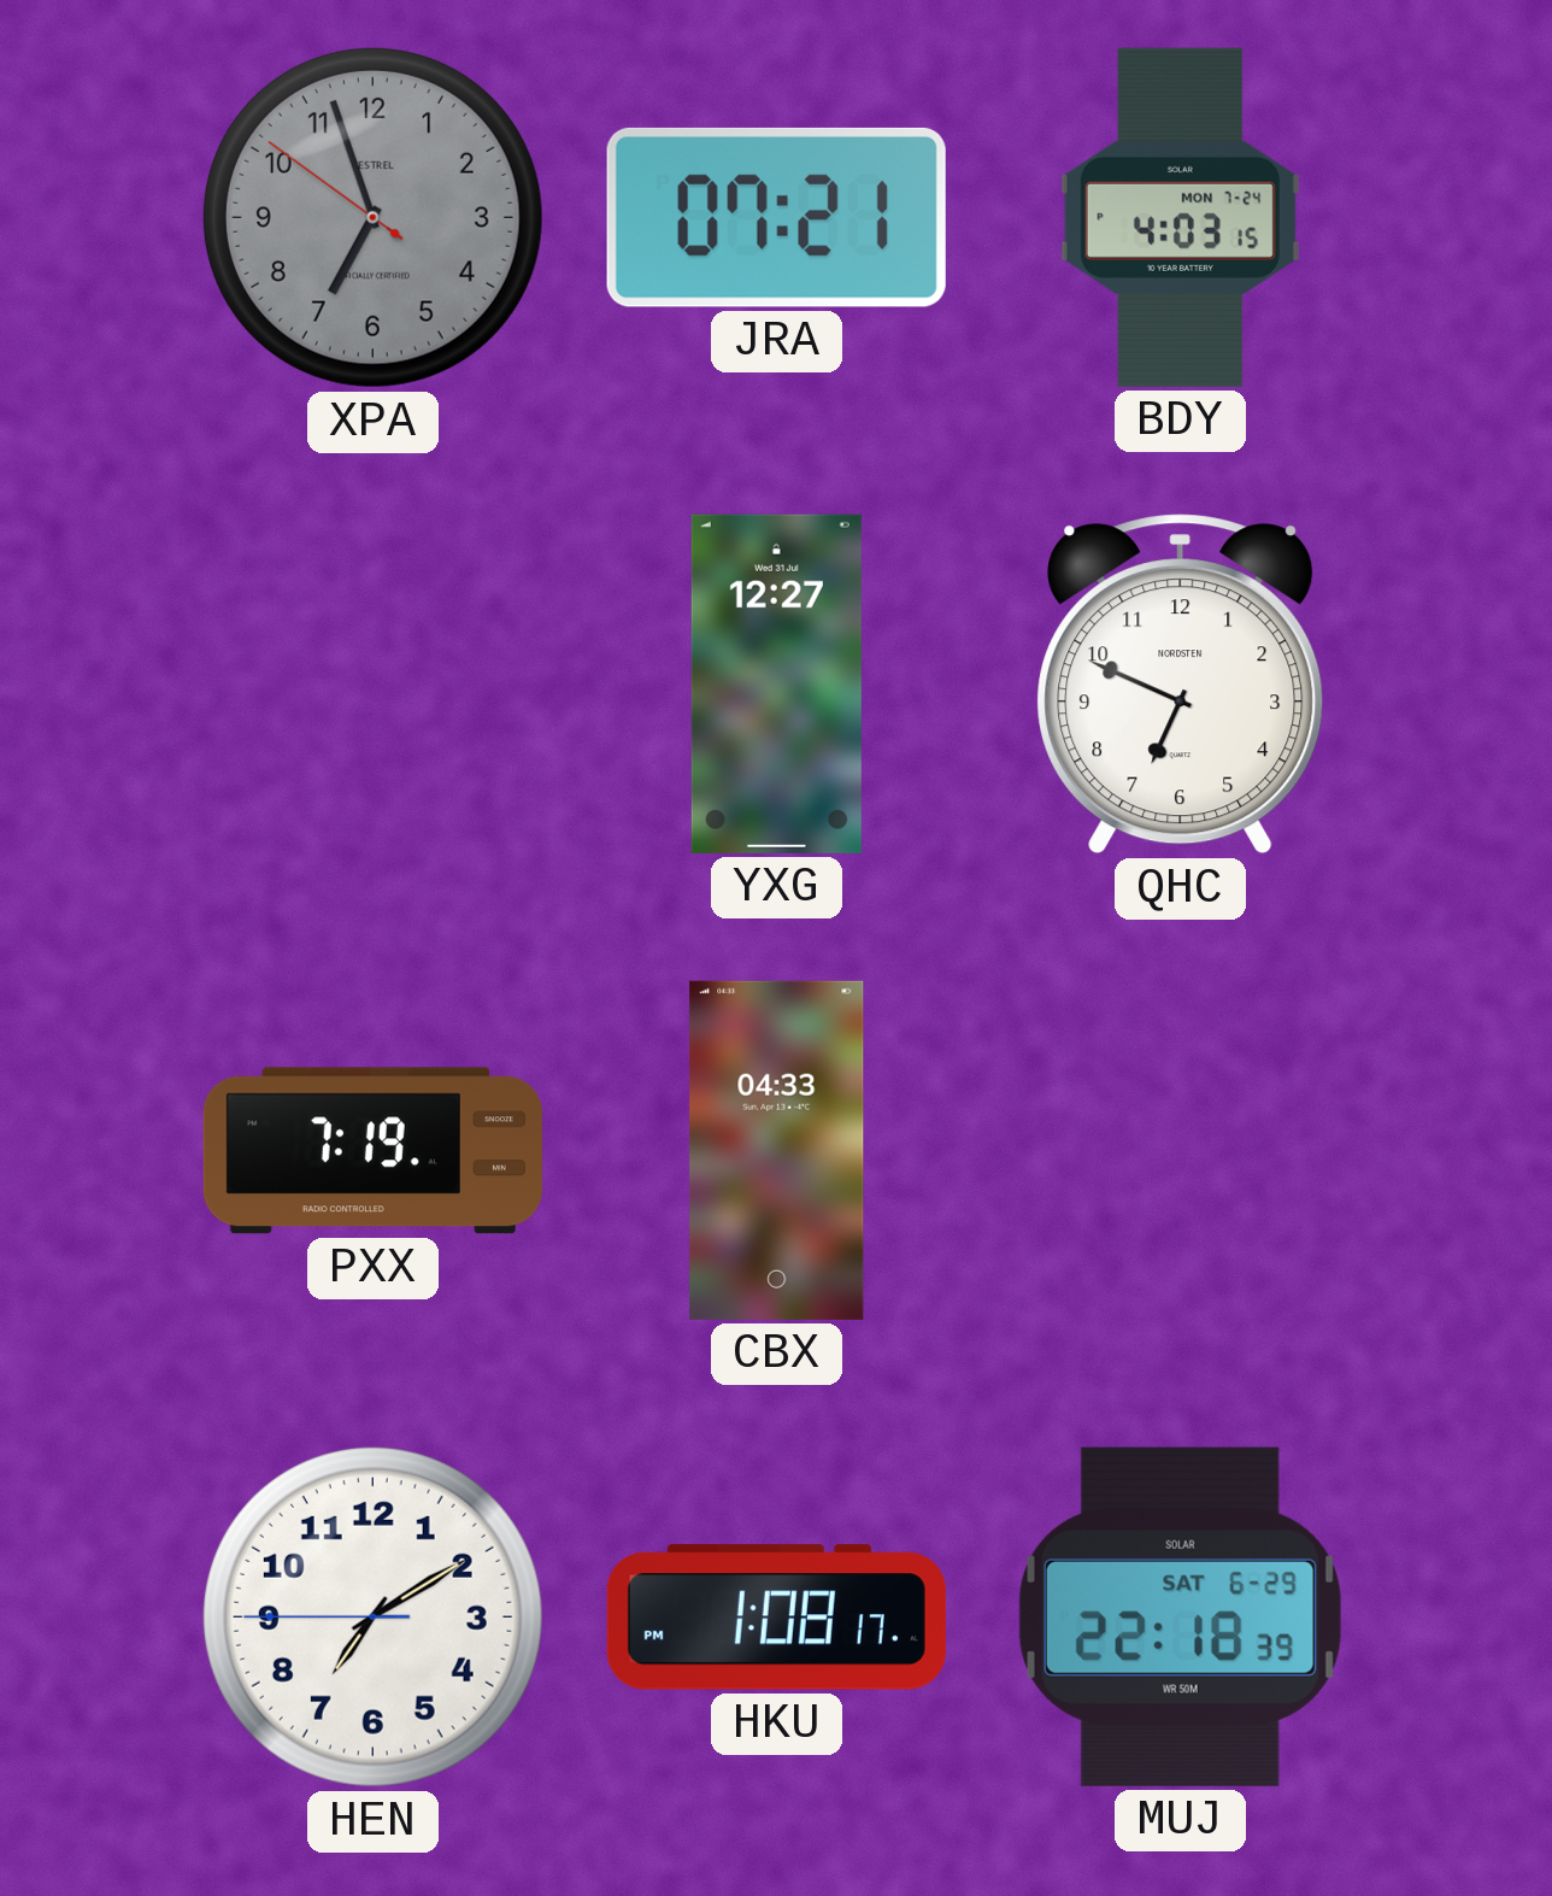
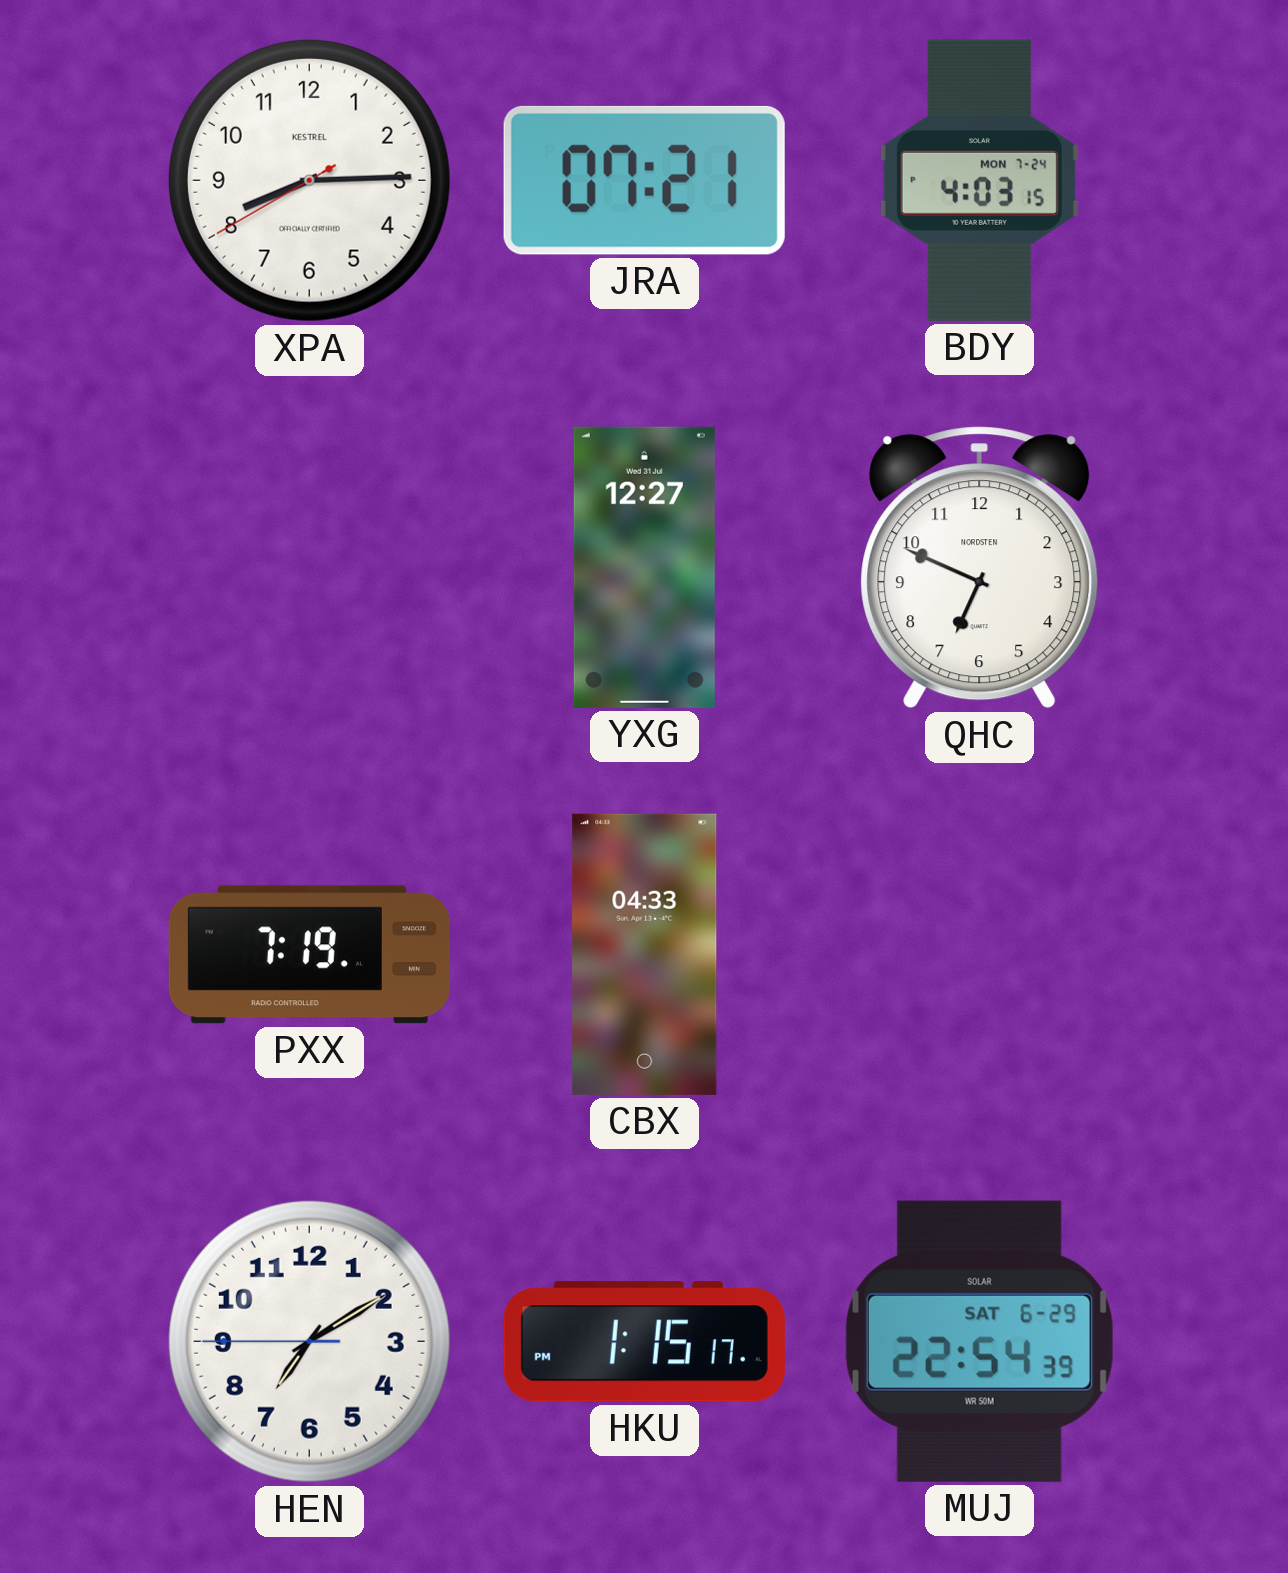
XPA: 6:56 -> 8:14
XPA dial: grey -> white
HKU: 1:08 -> 1:15
MUJ: 22:18 -> 22:54
